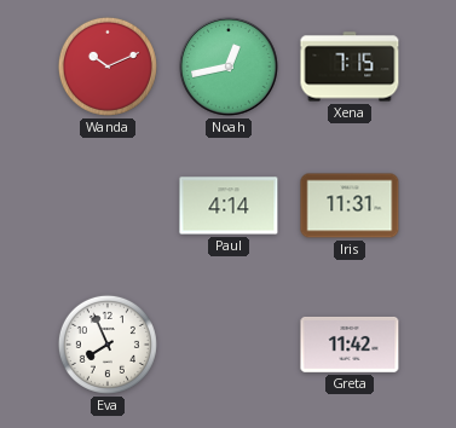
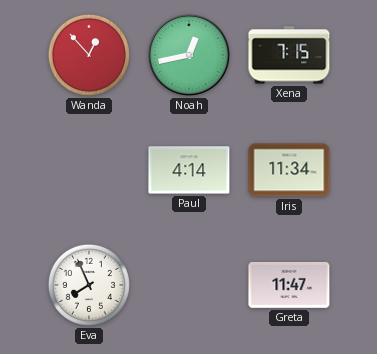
Wanda: 10:11 -> 12:53
Iris: 11:31 -> 11:34
Greta: 11:42 -> 11:47
